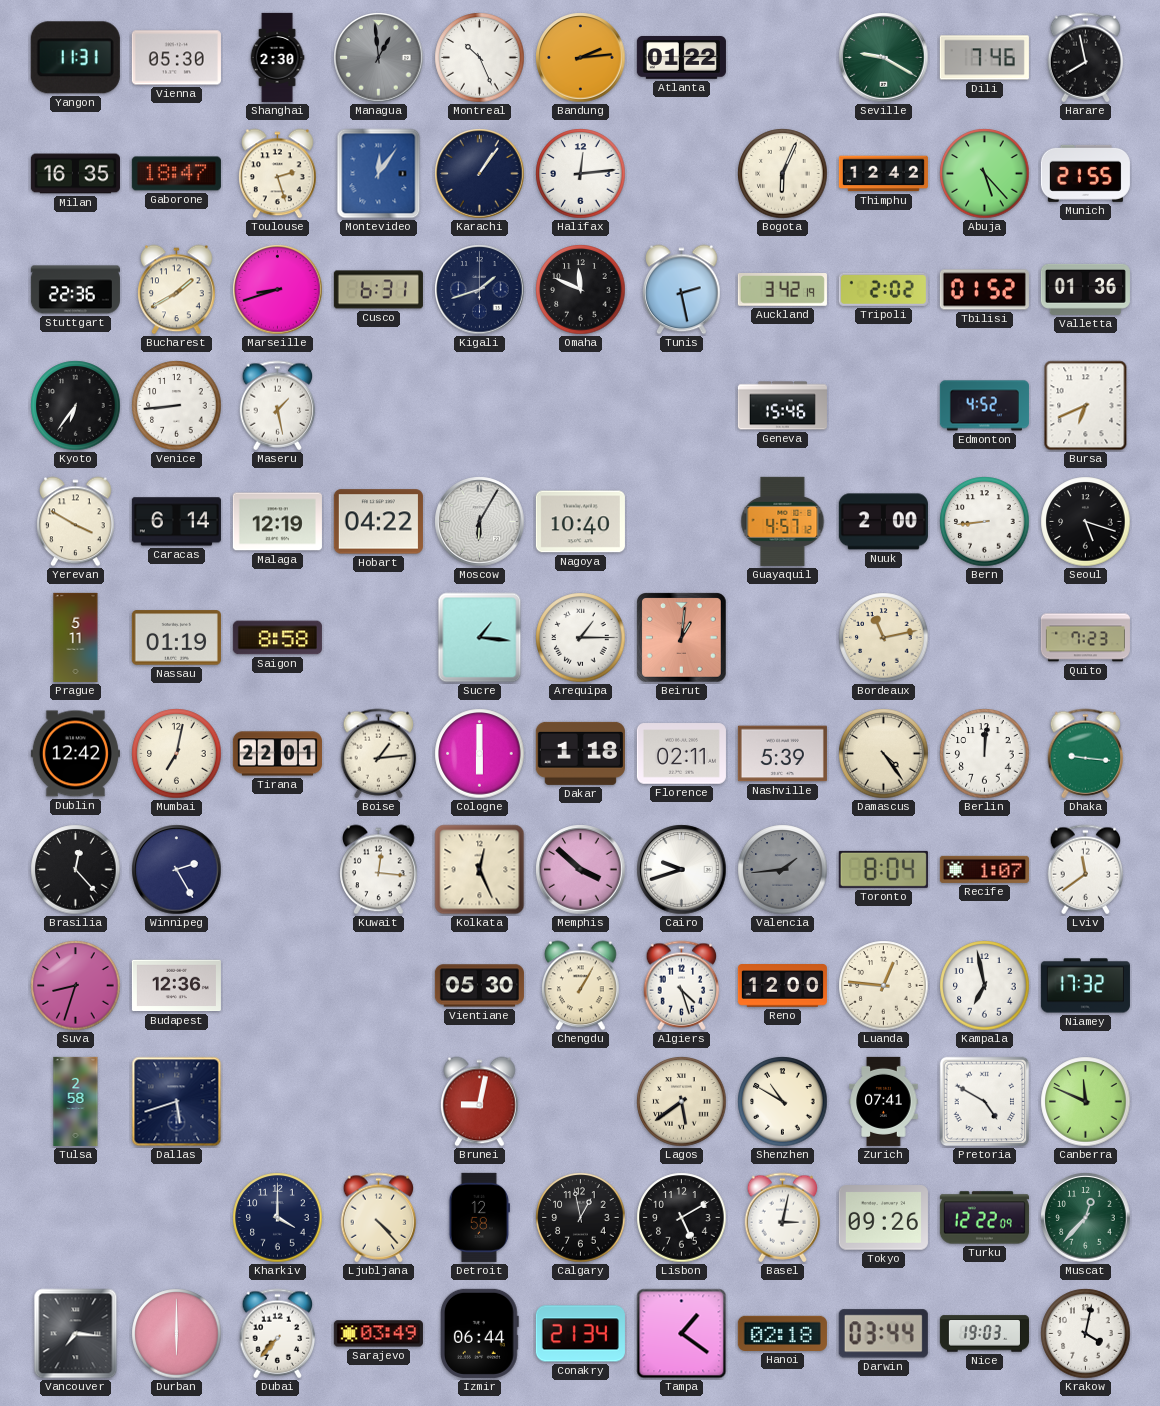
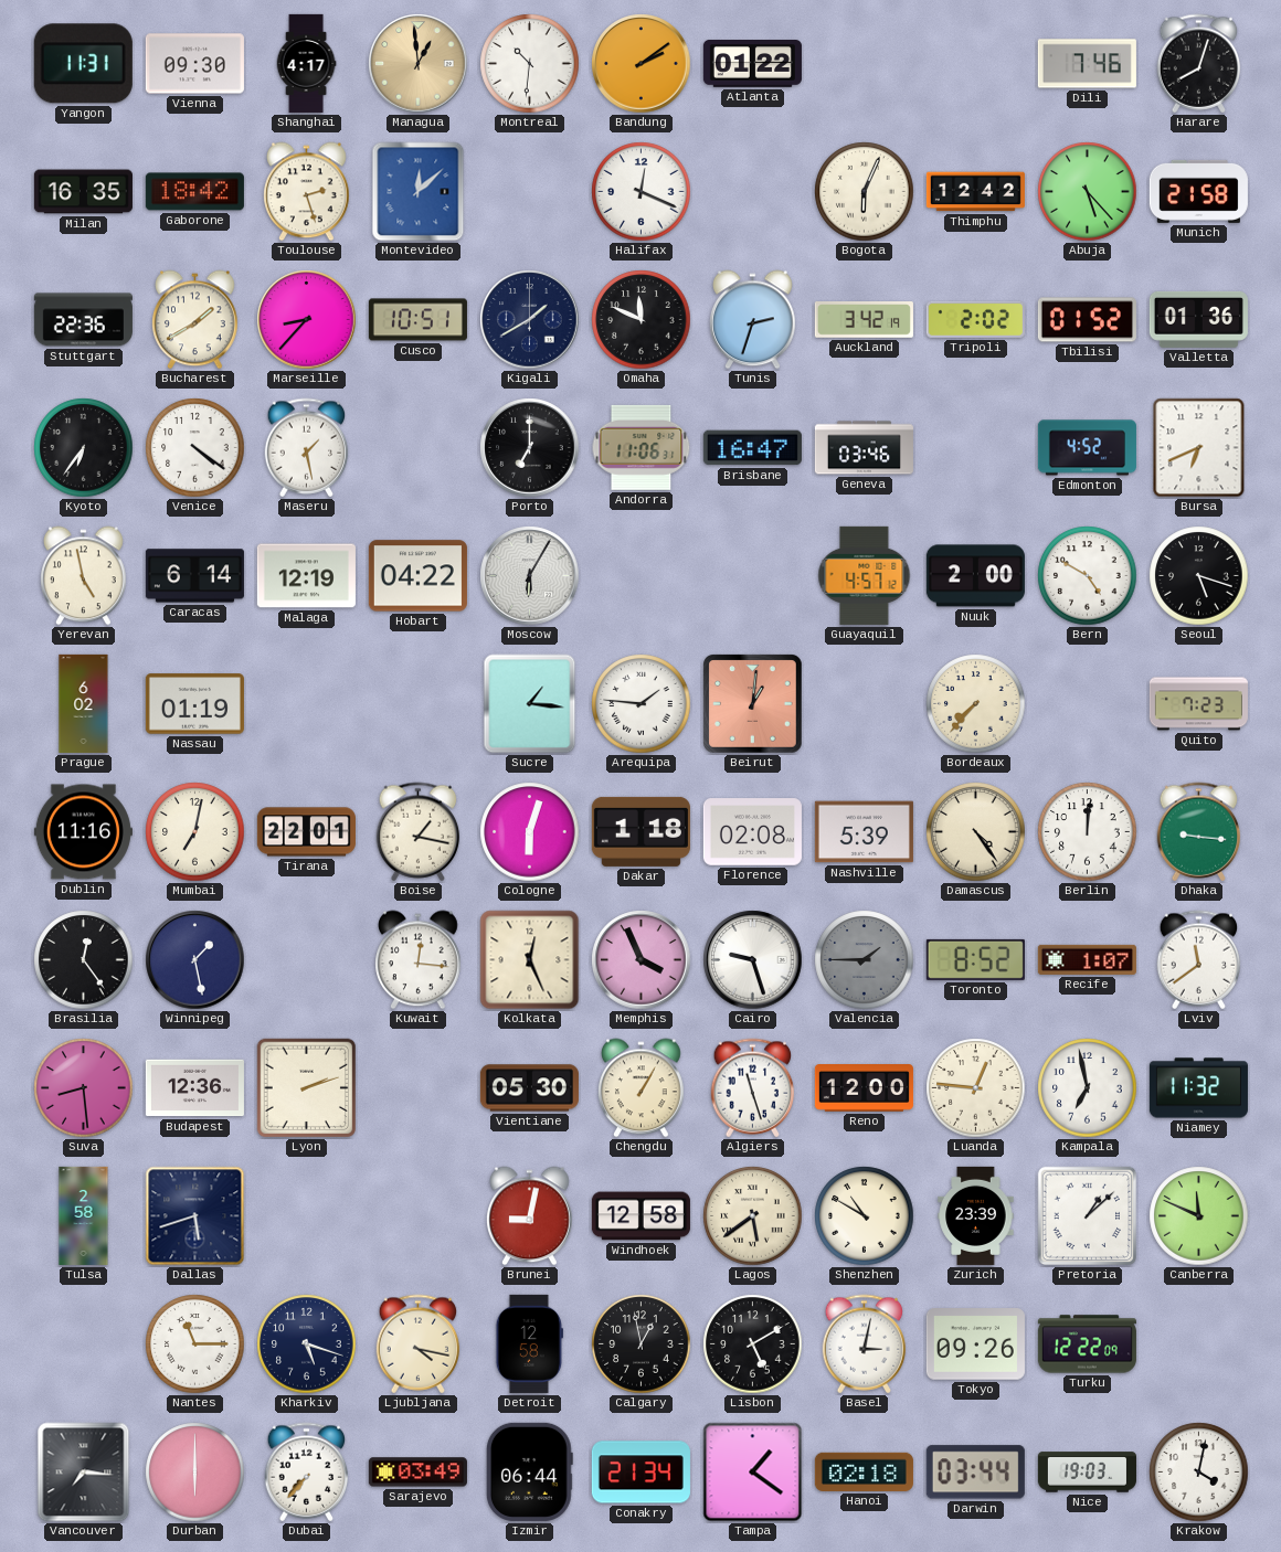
Vienna: 05:30 -> 09:30
Shanghai: 2:30 -> 4:17
Managua dial: grey -> champagne
Montreal: 10:26 -> 10:31
Bandung: 2:14 -> 2:09
Seville: 9:20 -> none
Harare: 7:58 -> 8:03
Gaborone: 18:47 -> 18:42
Montevideo: 12:06 -> 12:08
Karachi: 1:06 -> none
Halifax: 12:14 -> 12:19
Munich: 21:55 -> 21:58
Marseille: 8:42 -> 8:37
Cusco: 6:31 -> 10:51
Kigali: 1:42 -> 1:40
Tunis: 2:28 -> 2:33
Venice: 8:44 -> 4:21
Porto: none -> 7:00
Andorra: none -> 11:06
Brisbane: none -> 16:47
Geneva: 15:46 -> 03:46
Yerevan: 3:50 -> 4:58
Nagoya: 10:40 -> none
Bern: 8:44 -> 4:50
Prague: 5:11 -> 6:02
Saigon: 8:58 -> none
Arequipa: 1:15 -> 1:46
Bordeaux: 11:13 -> 7:37
Dublin: 12:42 -> 11:16
Boise: 1:14 -> 1:17
Cologne: 6:00 -> 6:03
Florence: 02:11 -> 02:08
Brasilia: 12:23 -> 12:24
Winnipeg: 2:25 -> 1:28
Memphis: 3:52 -> 3:56
Cairo: 9:42 -> 9:27
Valencia: 1:44 -> 1:45
Toronto: 8:04 -> 8:52
Suva: 8:33 -> 8:29
Lyon: none -> 2:12
Algiers: 4:27 -> 11:27
Niamey: 17:32 -> 11:32
Windhoek: none -> 12:58
Zurich: 07:41 -> 23:39
Pretoria: 4:50 -> 1:08
Nantes: none -> 11:15
Kharkiv: 4:00 -> 5:18
Ljubljana: 4:23 -> 4:17
Muscat: 12:37 -> none
